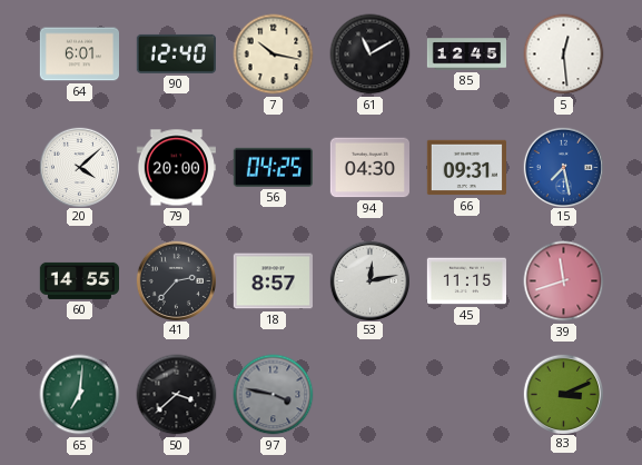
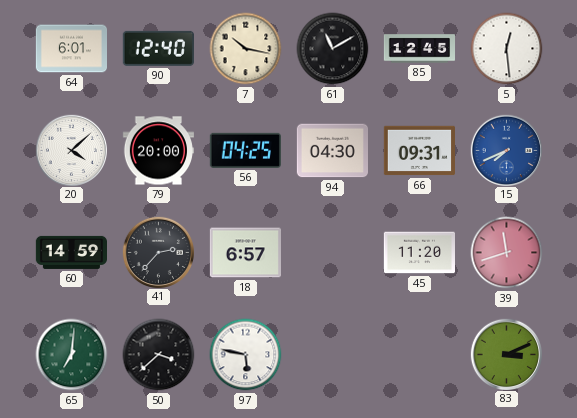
15: 7:28 -> 7:41
60: 14:55 -> 14:59
18: 8:57 -> 6:57
53: 12:13 -> none
45: 11:15 -> 11:20
97: 3:47 -> 5:47
97 dial: grey -> white
